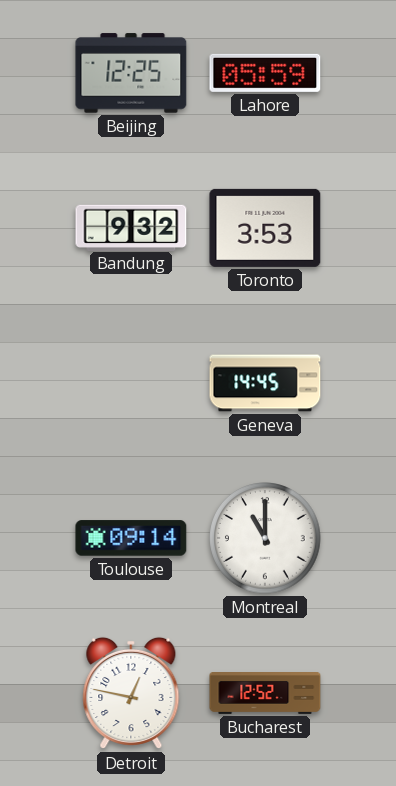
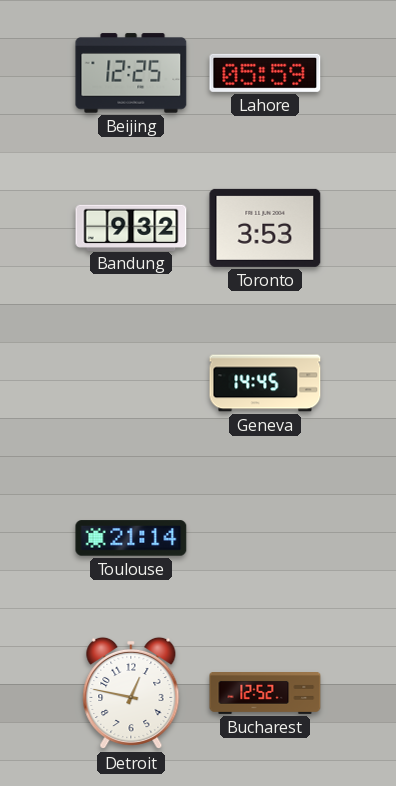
Toulouse: 09:14 -> 21:14
Montreal: 11:00 -> none
